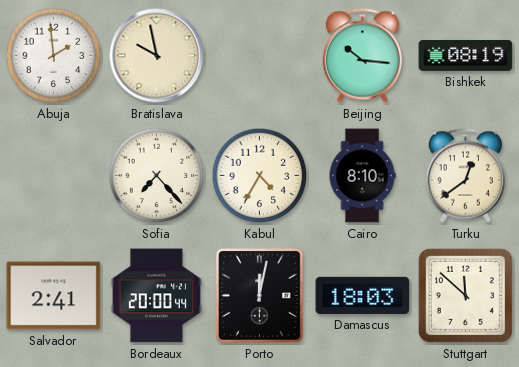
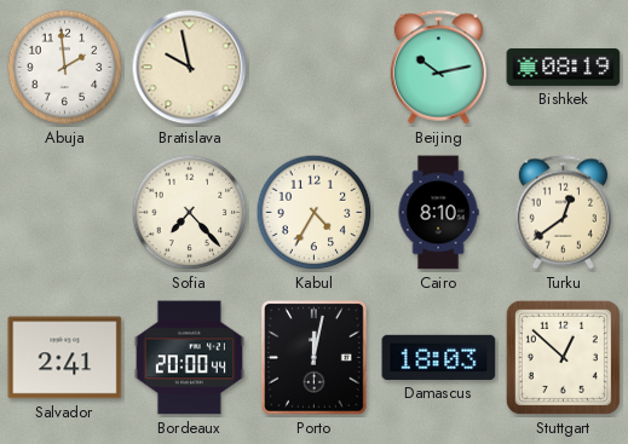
Beijing: 10:16 -> 10:13
Stuttgart: 11:52 -> 12:52
